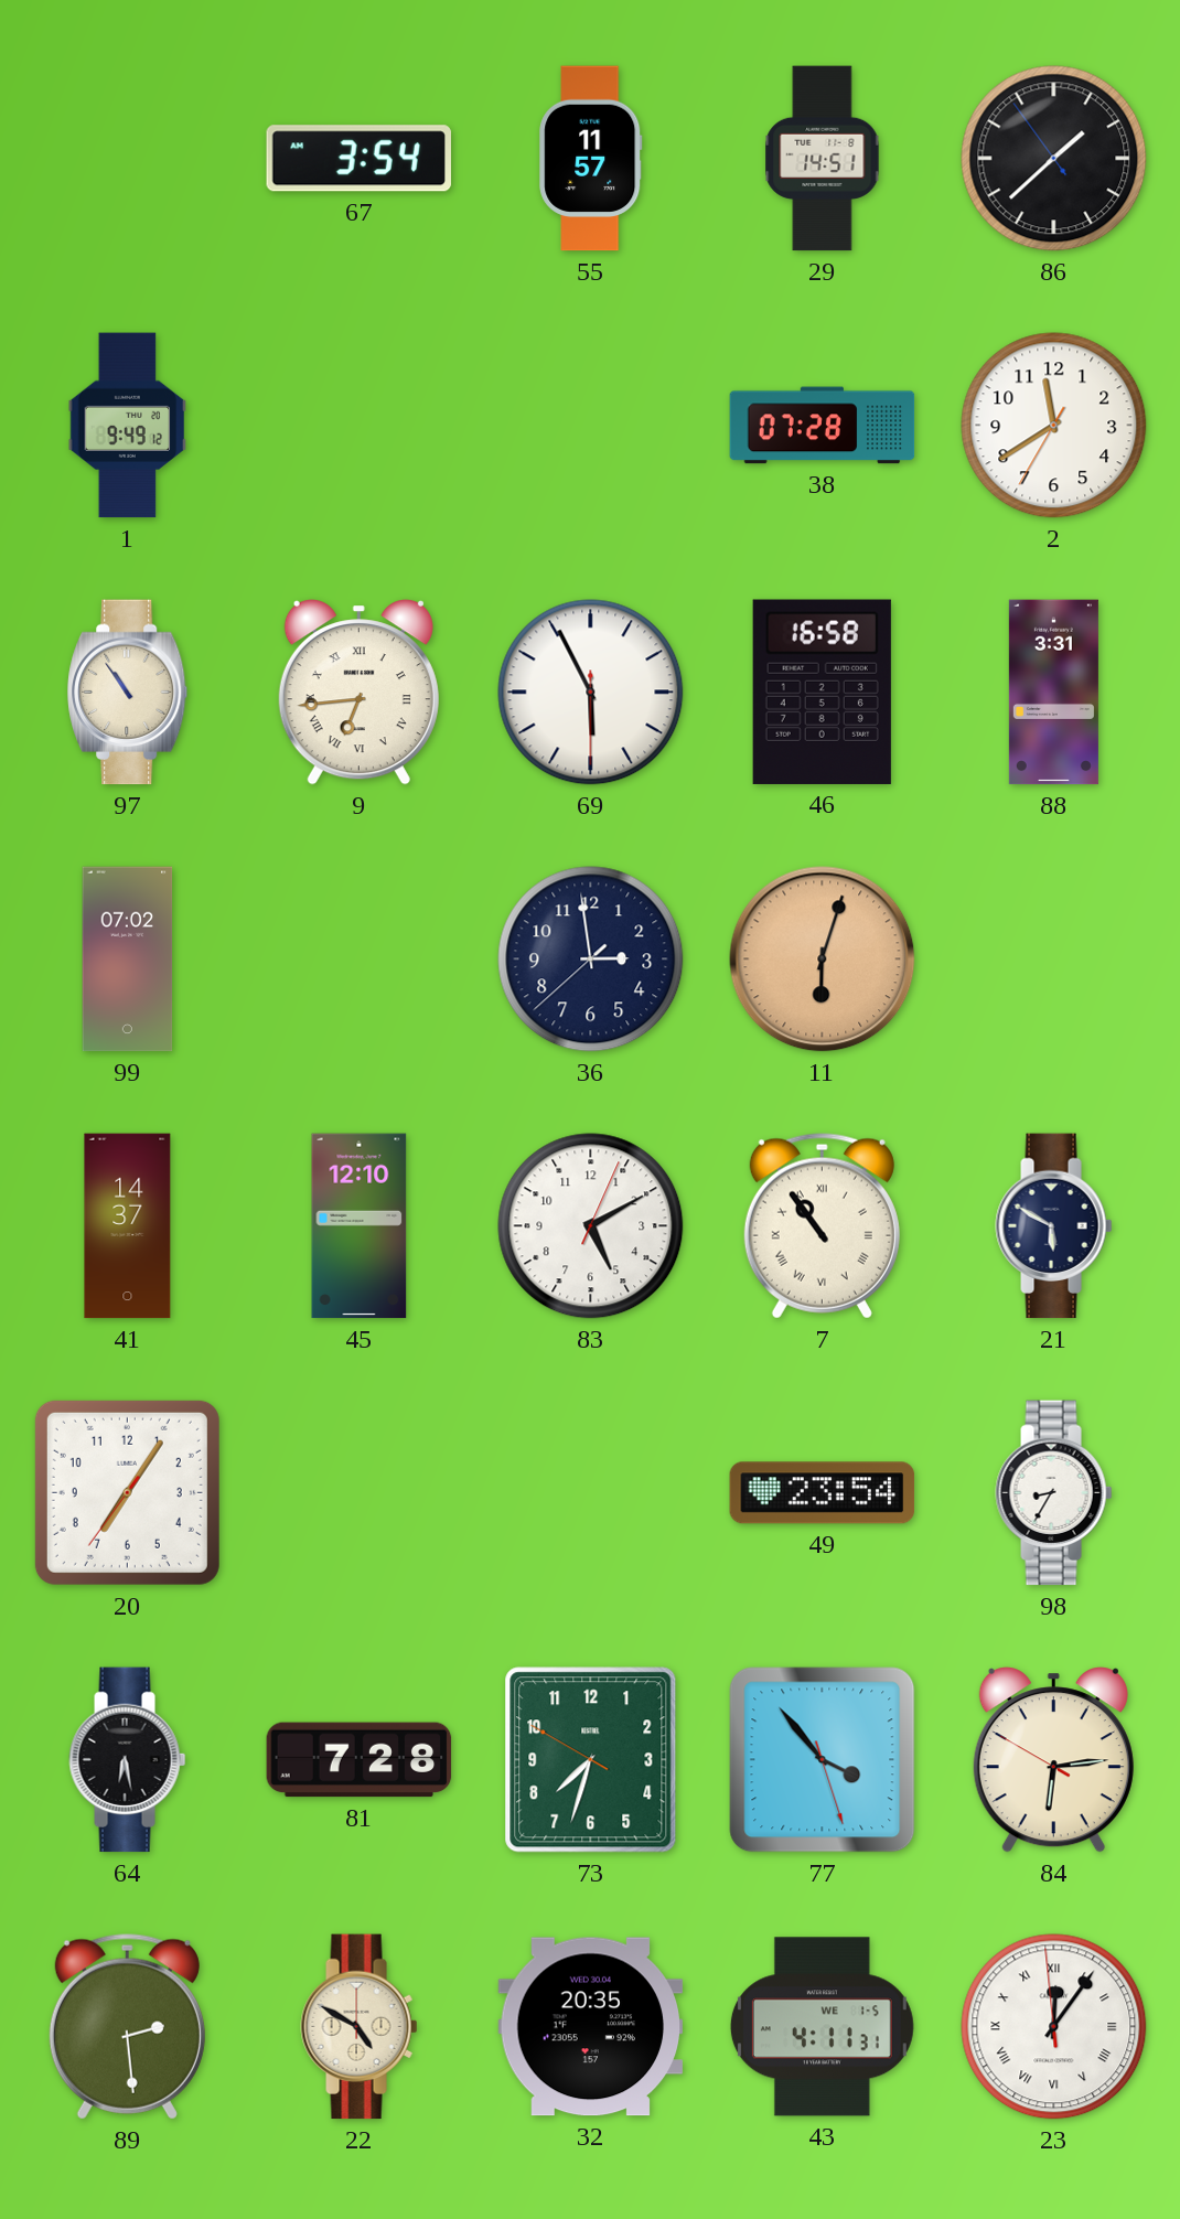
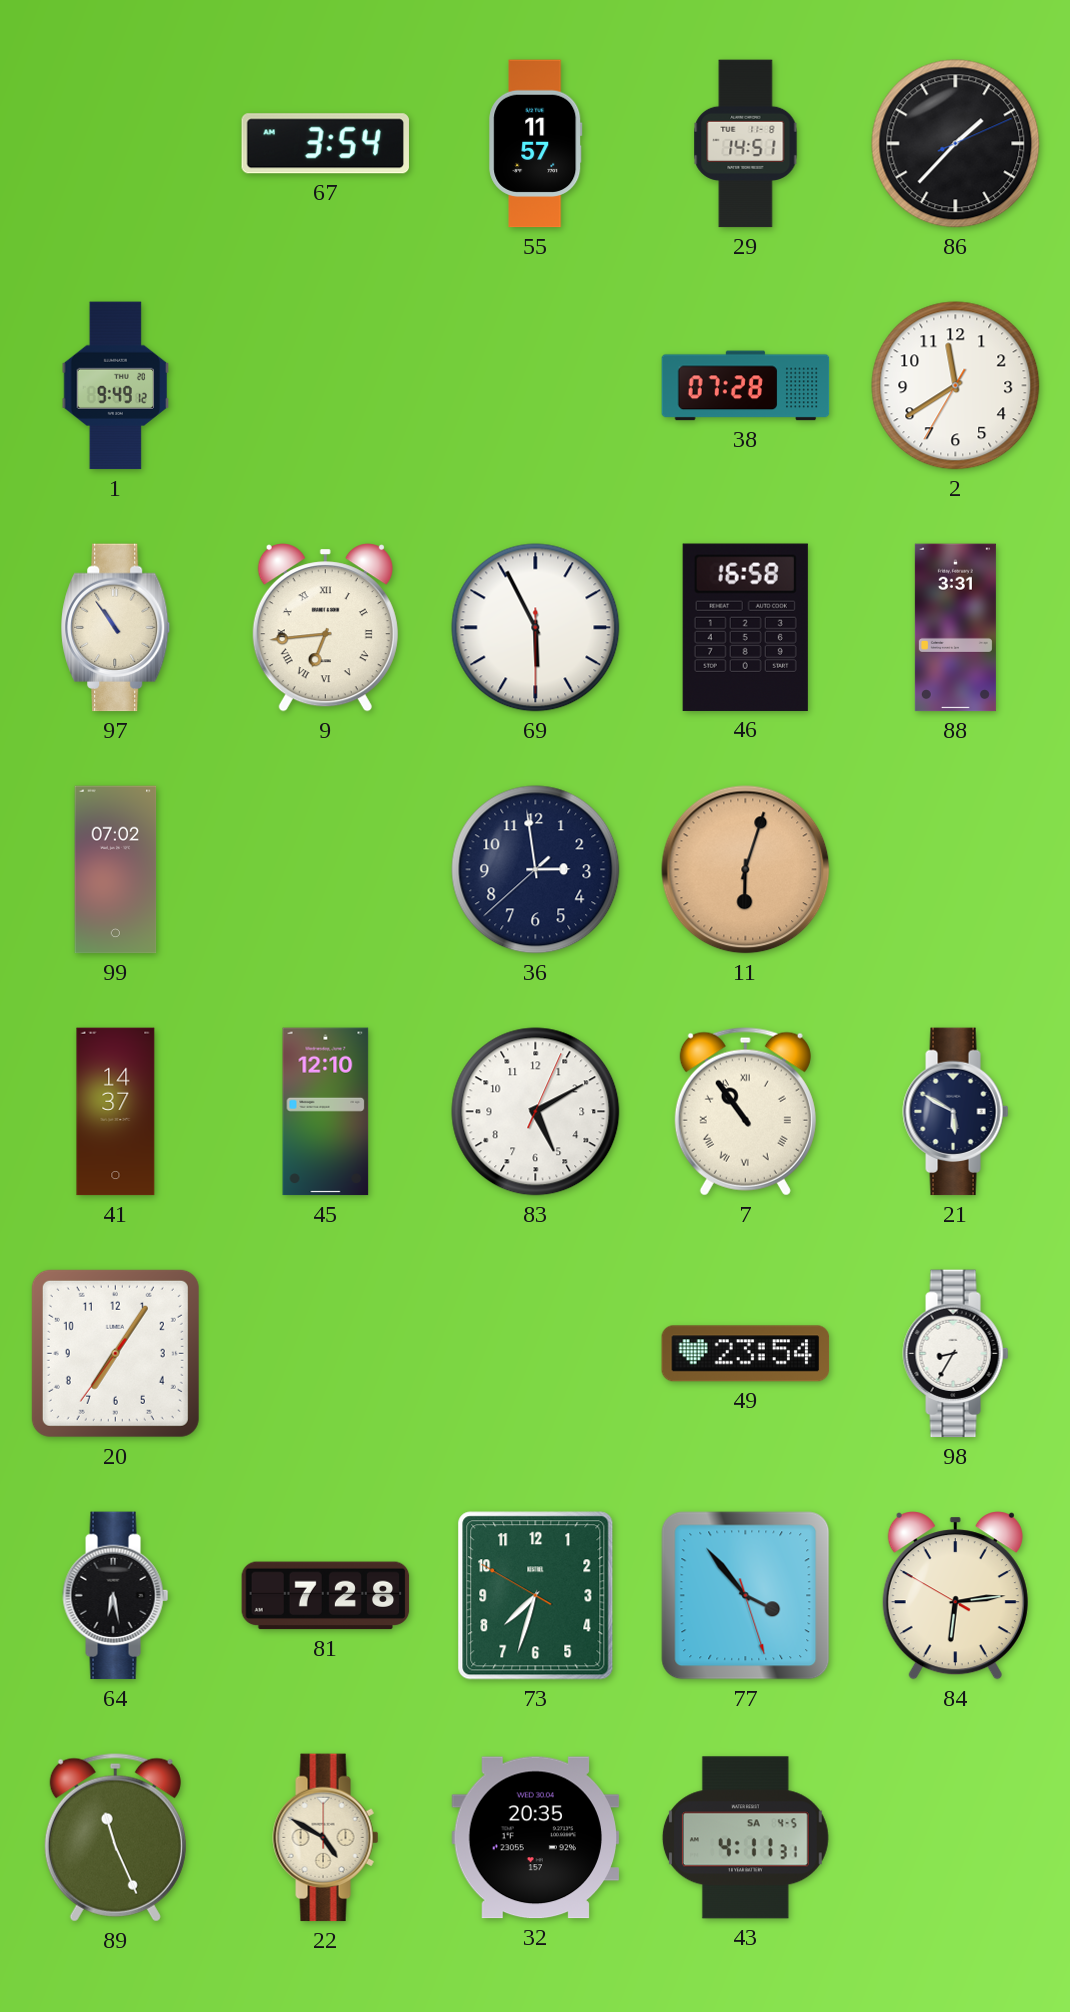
86: 1:37:54 -> 1:37:11
89: 2:29 -> 11:26
43 date: WE 1-5 -> SA 4-5
23: 12:05 -> none
